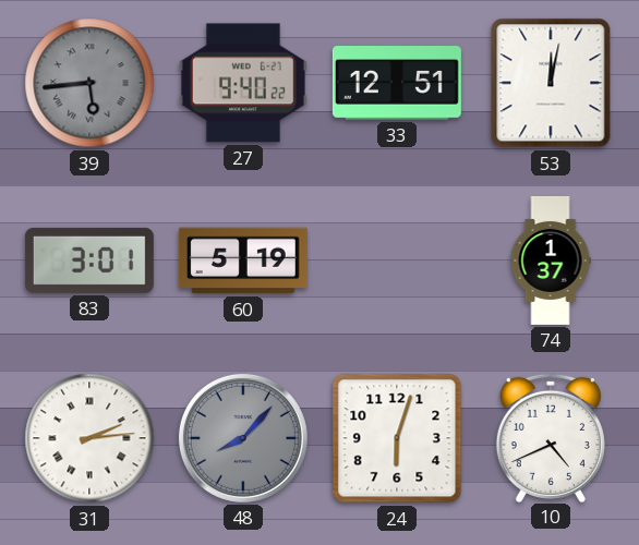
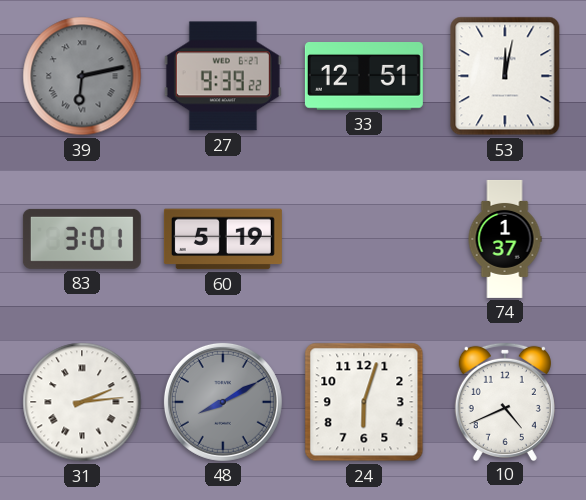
39: 5:44 -> 6:13
27: 9:40 -> 9:39
48: 8:07 -> 8:10
